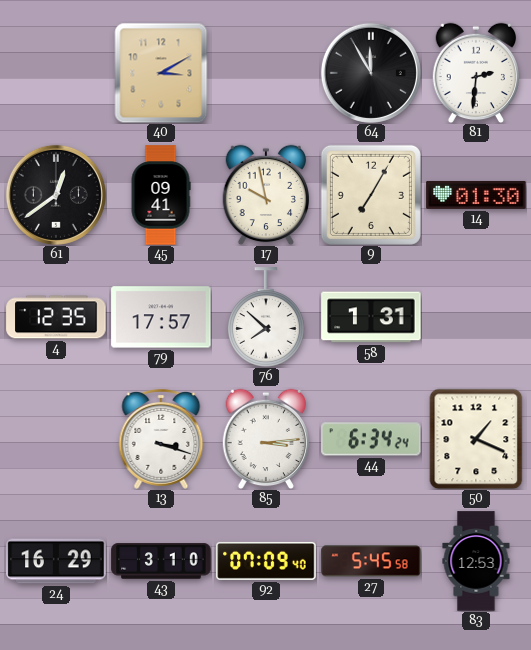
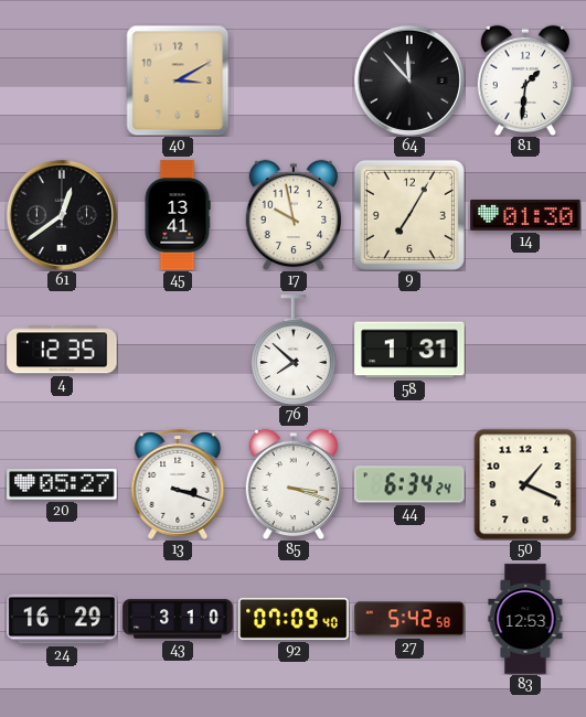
64: 11:55 -> 11:53
81: 2:31 -> 1:31
45: 09:41 -> 13:41
79: 17:57 -> none
20: none -> 05:27
85: 3:14 -> 3:18
27: 5:45 -> 5:42
